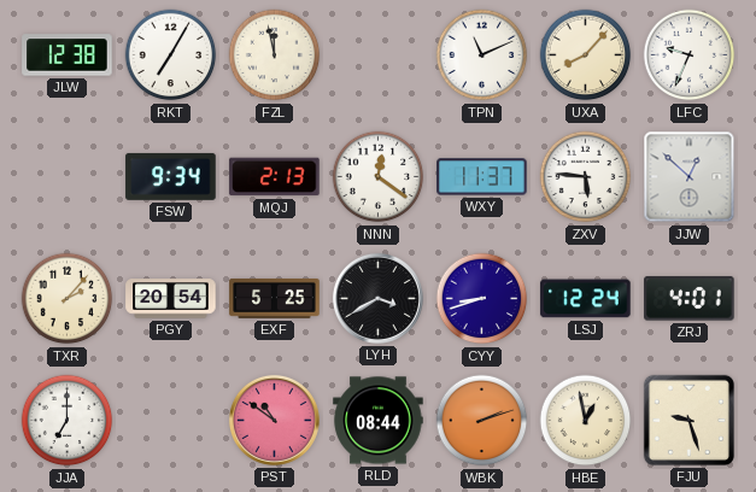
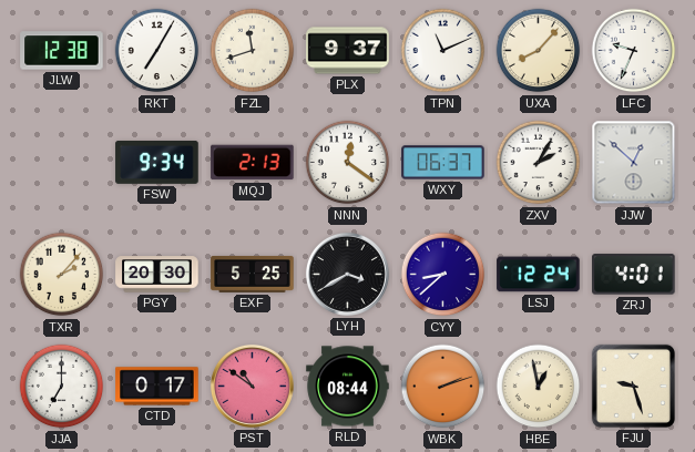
FZL: 11:58 -> 11:42
PLX: none -> 9:37
WXY: 11:37 -> 06:37
ZXV: 5:46 -> 2:05
PGY: 20:54 -> 20:30
CYY: 8:42 -> 8:38
CTD: none -> 0:17
